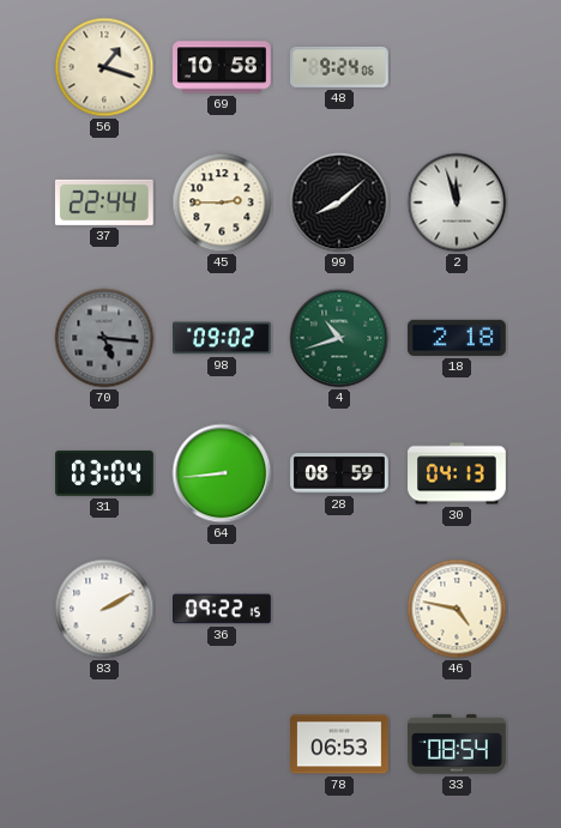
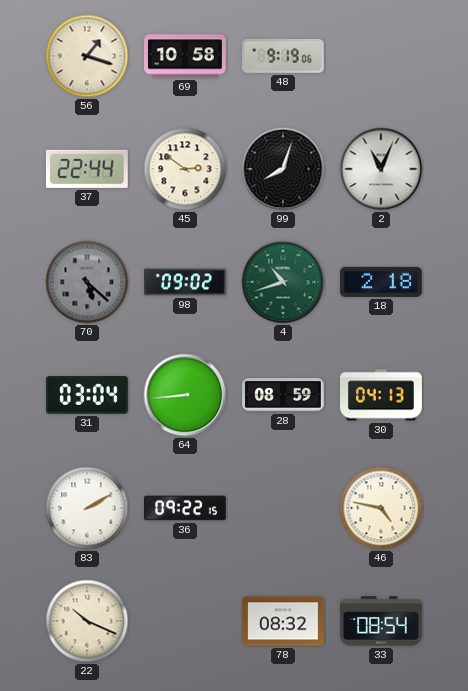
48: 9:24 -> 9:19
45: 2:45 -> 2:51
99: 8:08 -> 8:03
2: 11:57 -> 11:04
70: 5:16 -> 5:22
22: none -> 10:19
78: 06:53 -> 08:32
